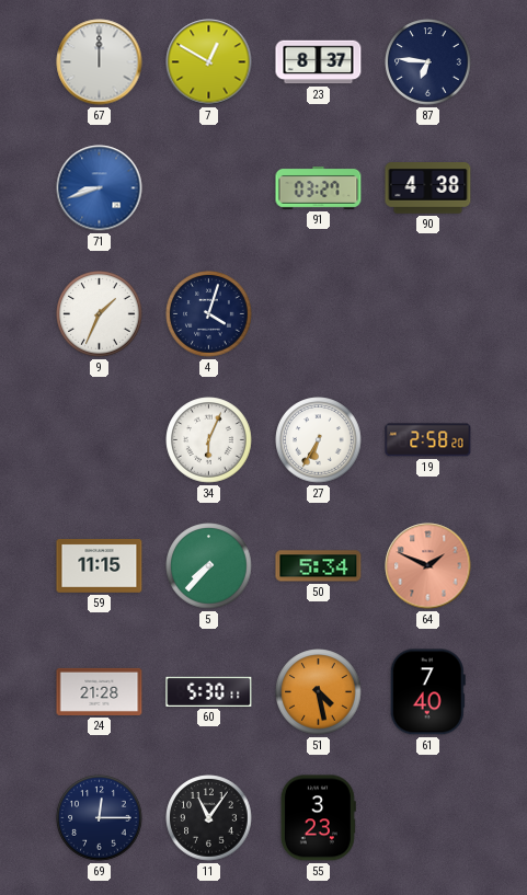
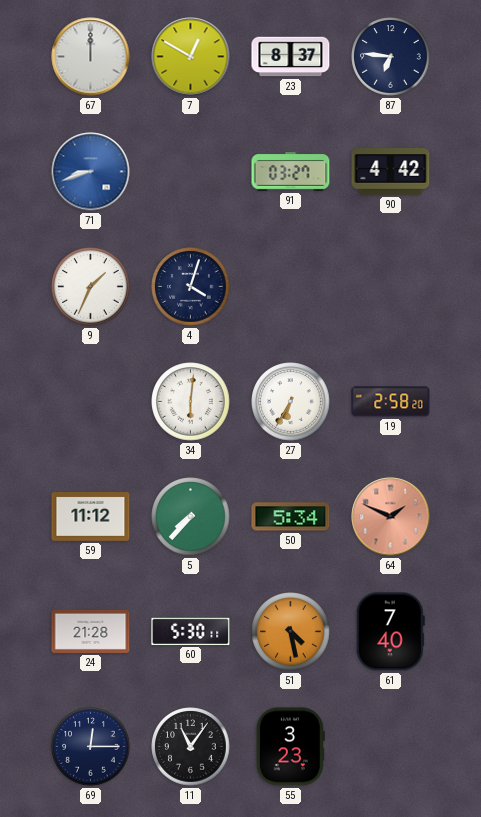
90: 4:38 -> 4:42
34: 6:04 -> 6:01
59: 11:15 -> 11:12
